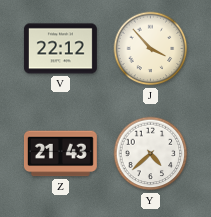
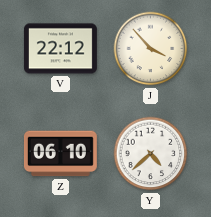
Z: 21:43 -> 06:10
